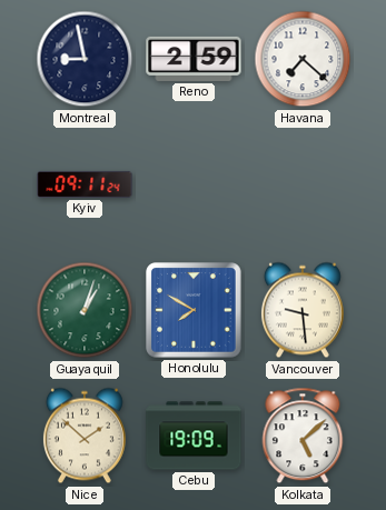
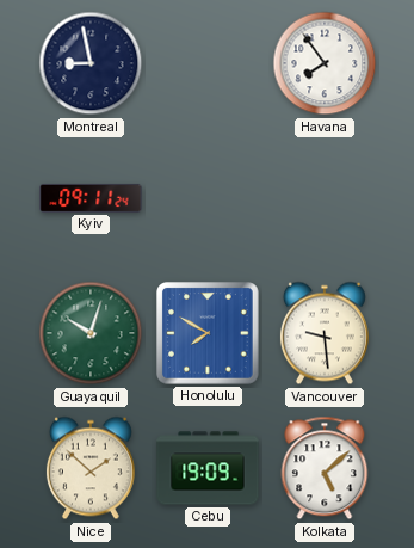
Reno: 2:59 -> none
Havana: 7:22 -> 7:54
Guayaquil: 1:03 -> 10:03
